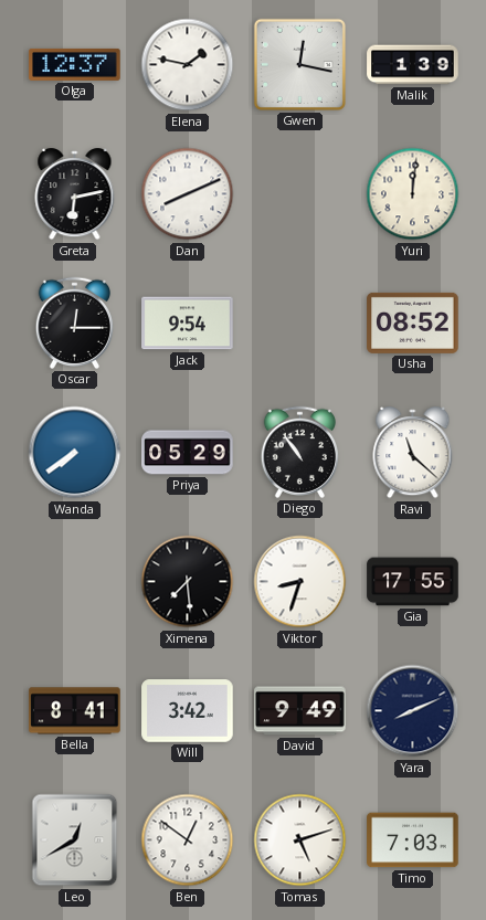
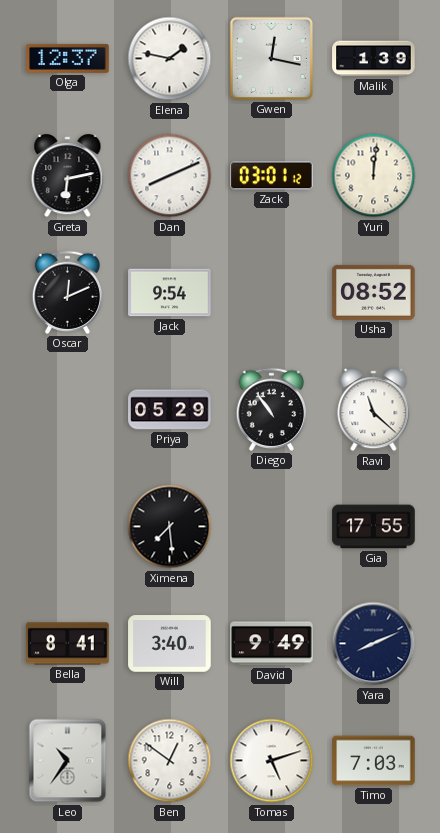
Zack: none -> 03:01
Oscar: 12:15 -> 12:11
Wanda: 7:39 -> none
Viktor: 8:33 -> none
Will: 3:42 -> 3:40
Leo: 12:40 -> 10:36
